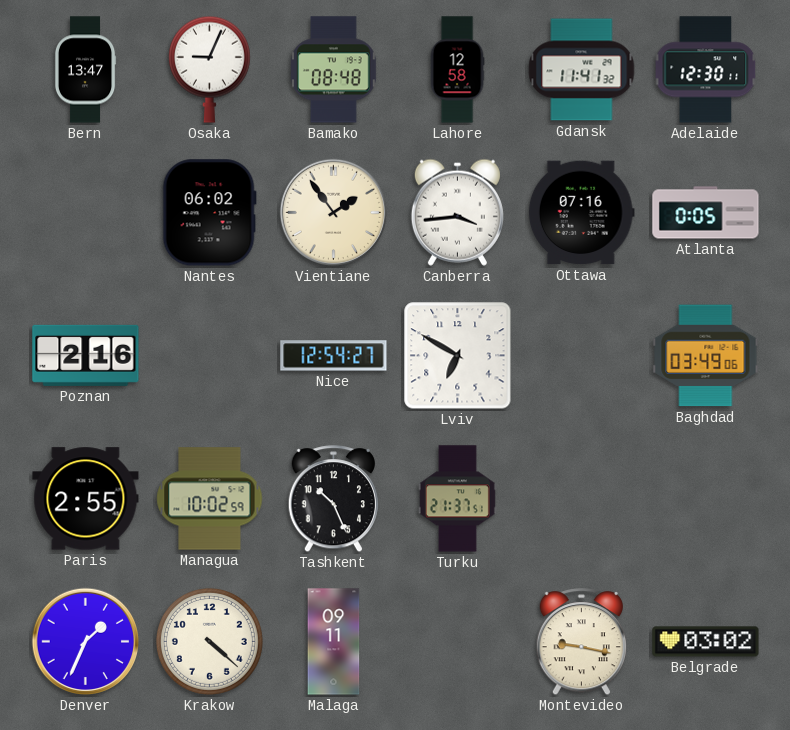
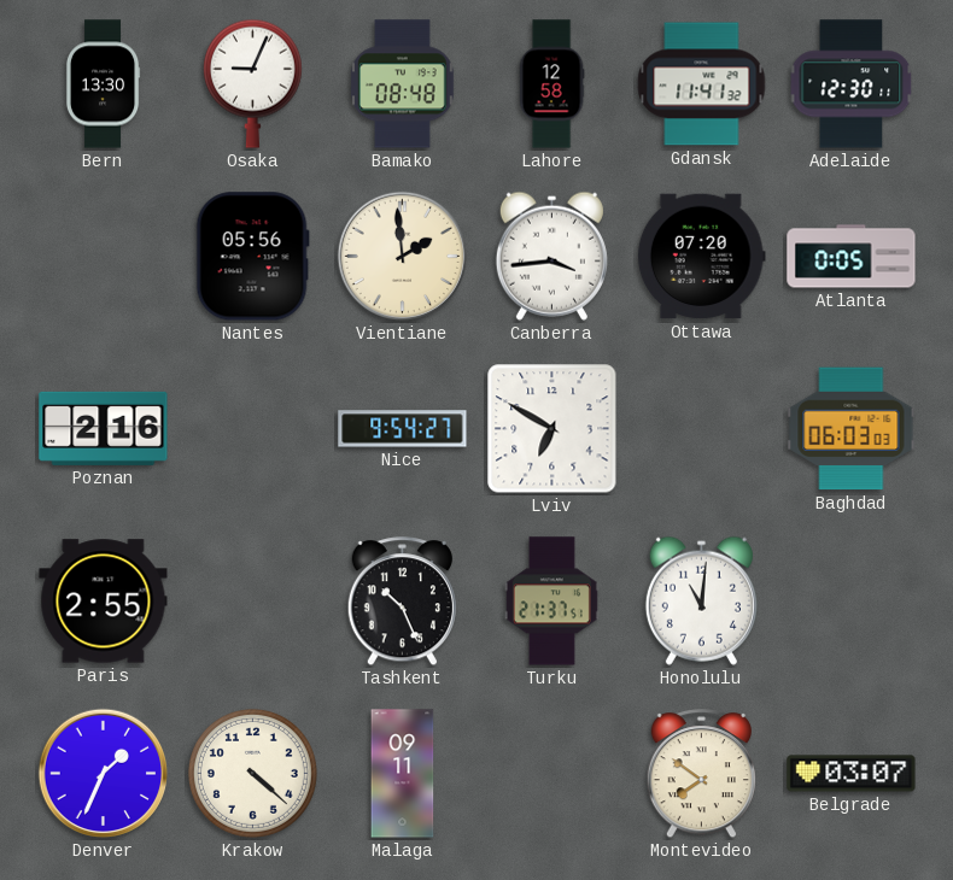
Bern: 13:47 -> 13:30
Nantes: 06:02 -> 05:56
Vientiane: 1:54 -> 1:59
Ottawa: 07:16 -> 07:20
Nice: 12:54 -> 9:54
Baghdad: 03:49 -> 06:03
Managua: 10:02 -> none
Honolulu: none -> 11:01
Montevideo: 9:17 -> 7:51
Belgrade: 03:02 -> 03:07
